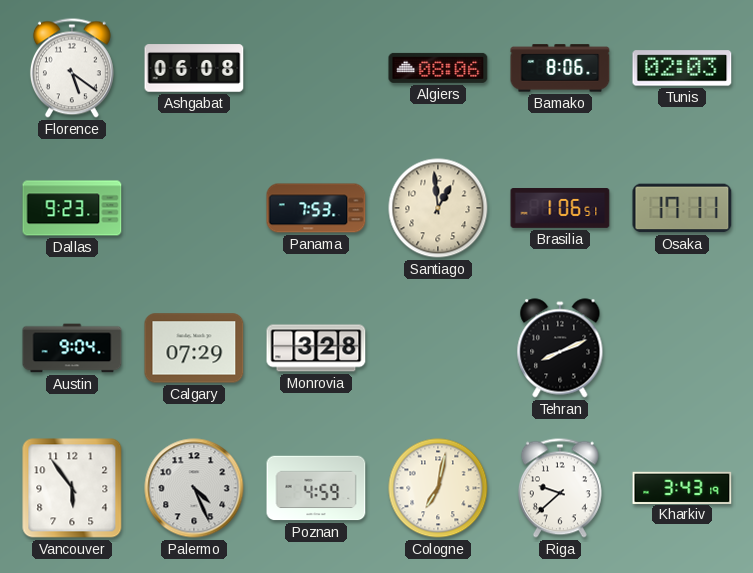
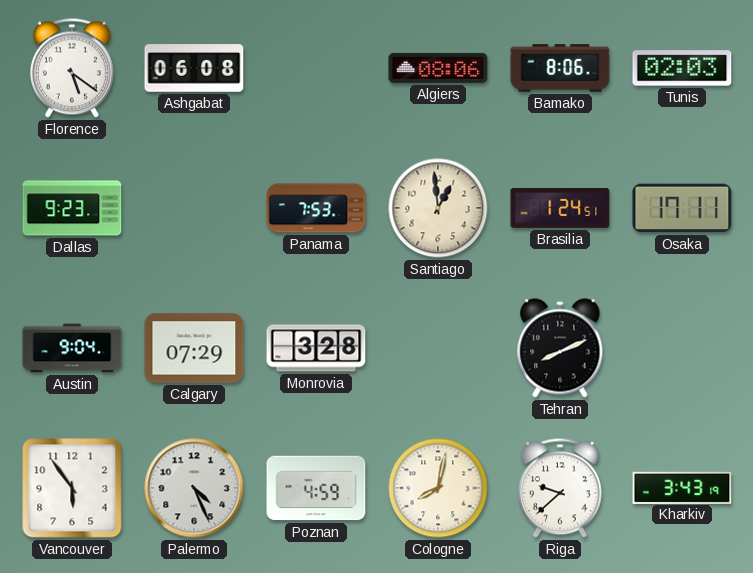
Brasilia: 1:06 -> 1:24
Cologne: 7:02 -> 8:02
